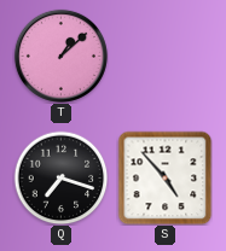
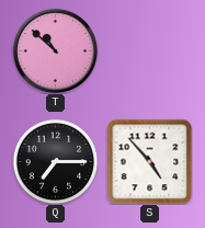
T: 1:08 -> 10:52
Q: 7:18 -> 7:15
